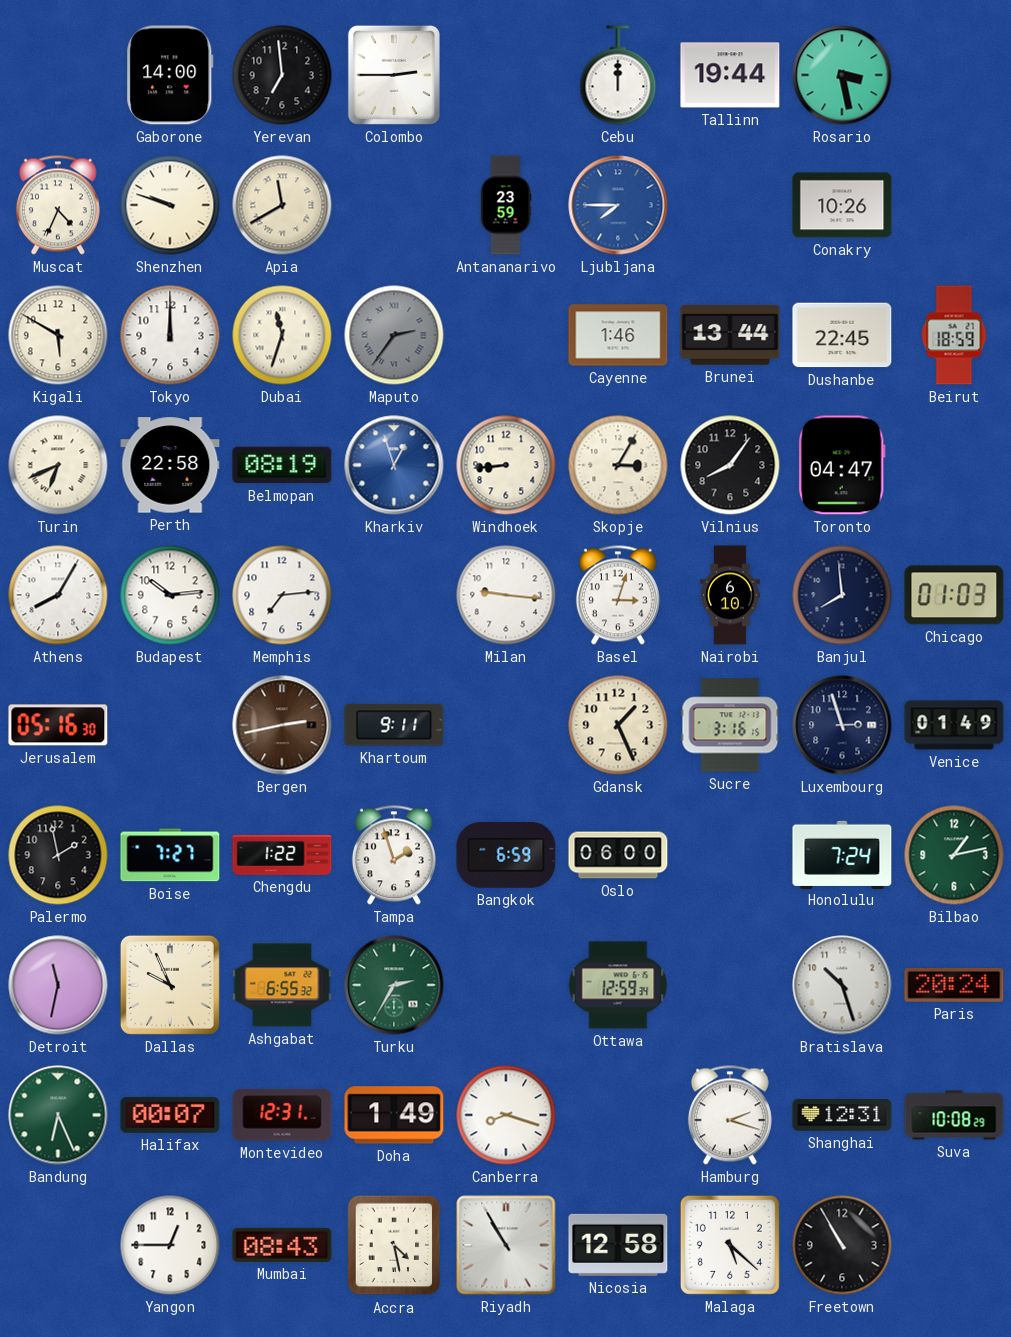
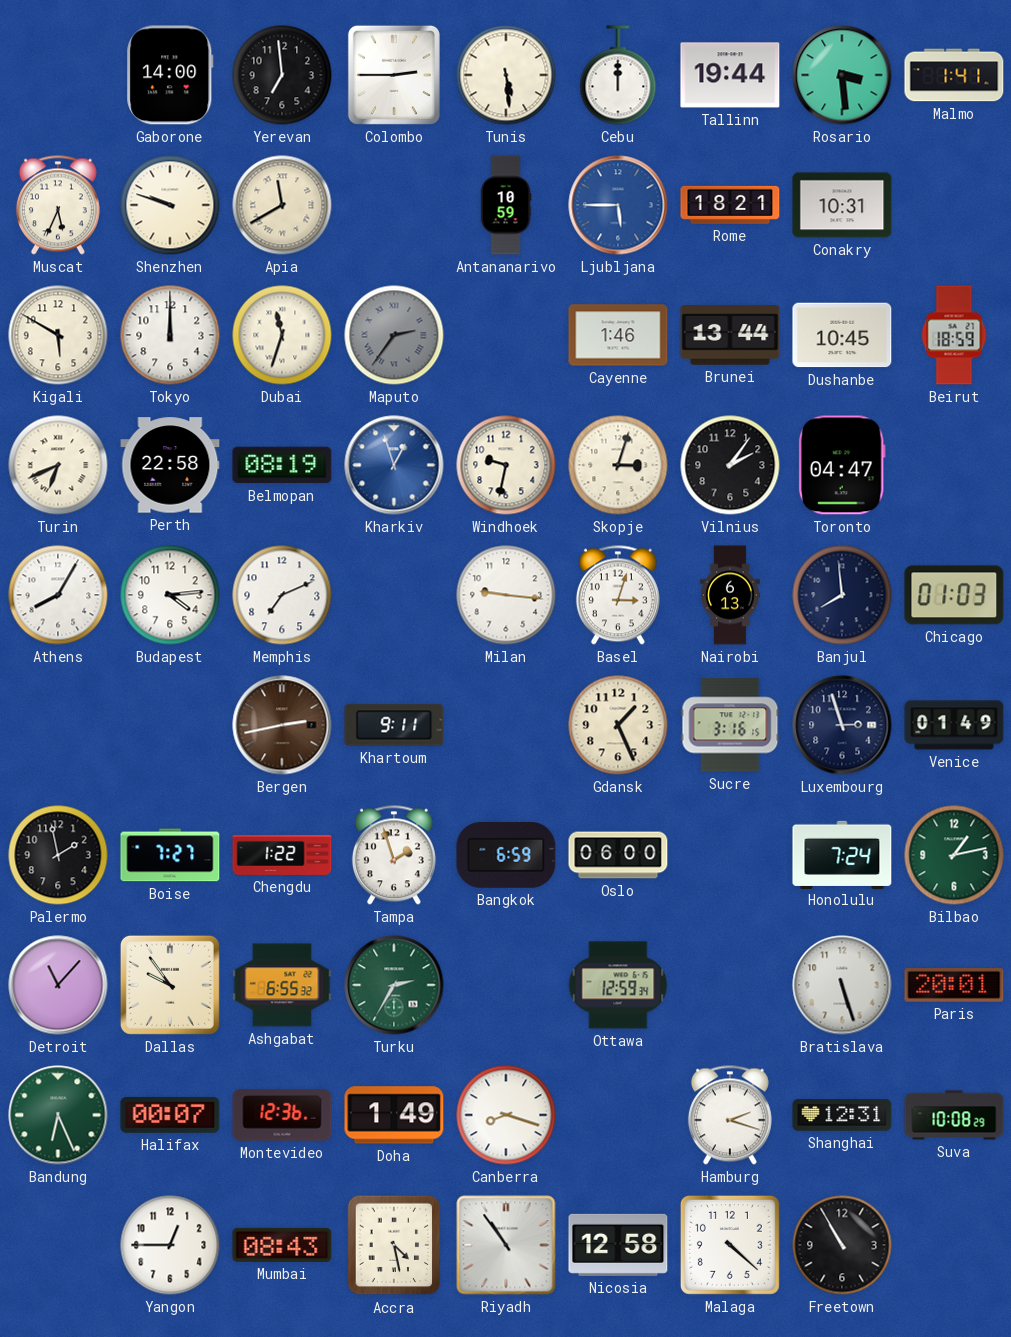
Tunis: none -> 5:29
Rosario: 3:28 -> 3:29
Malmo: none -> 1:41
Muscat: 4:34 -> 5:34
Antananarivo: 23:59 -> 10:59
Ljubljana: 7:45 -> 5:45
Rome: none -> 18:21
Conakry: 10:26 -> 10:31
Dushanbe: 22:45 -> 10:45
Windhoek: 8:44 -> 9:32
Skopje: 3:05 -> 3:03
Vilnius: 8:06 -> 2:06
Budapest: 10:14 -> 4:14
Memphis: 7:14 -> 7:11
Nairobi: 6:10 -> 6:13
Jerusalem: 05:16 -> none
Detroit: 11:32 -> 11:07
Dallas: 9:56 -> 9:54
Bratislava: 10:27 -> 5:27
Paris: 20:24 -> 20:01
Montevideo: 12:31 -> 12:36
Riyadh: 10:55 -> 10:54
Malaga: 5:22 -> 4:22
